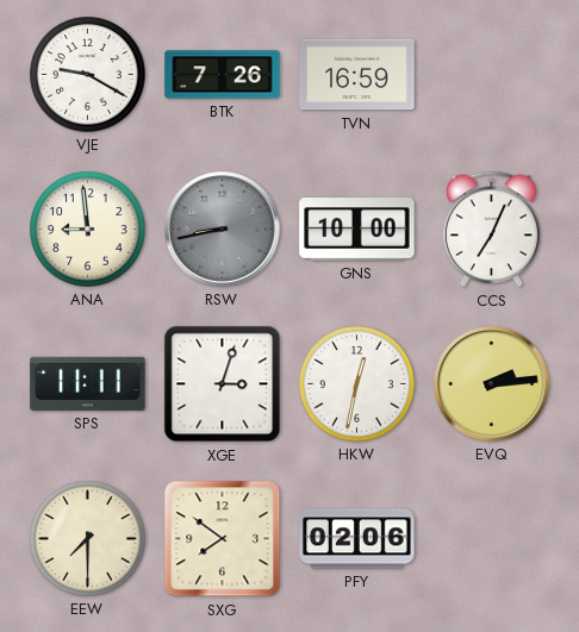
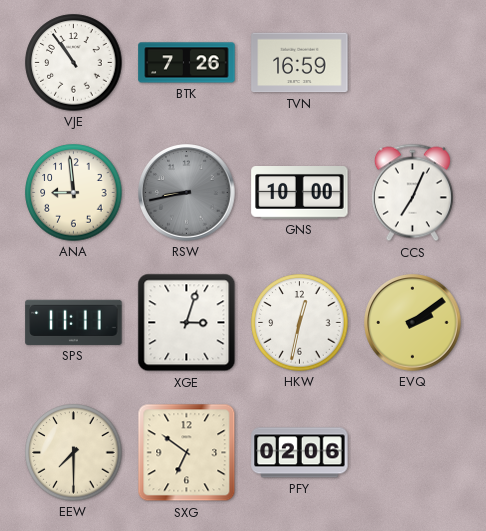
VJE: 9:20 -> 10:54
EVQ: 2:14 -> 2:09
SXG: 7:51 -> 6:51
